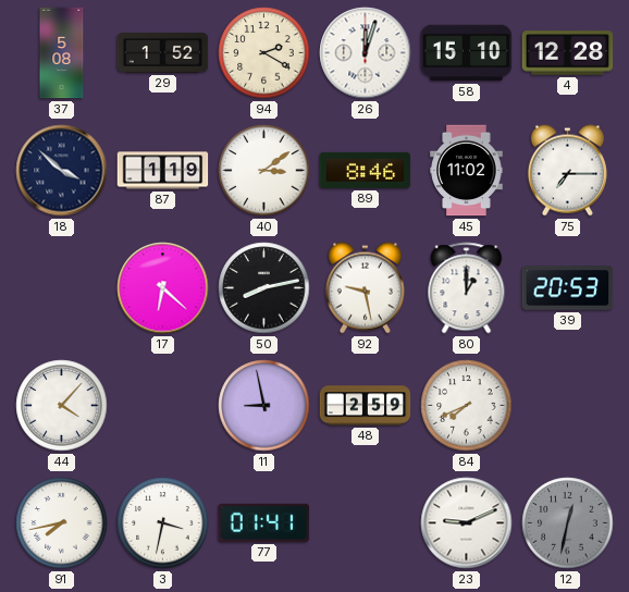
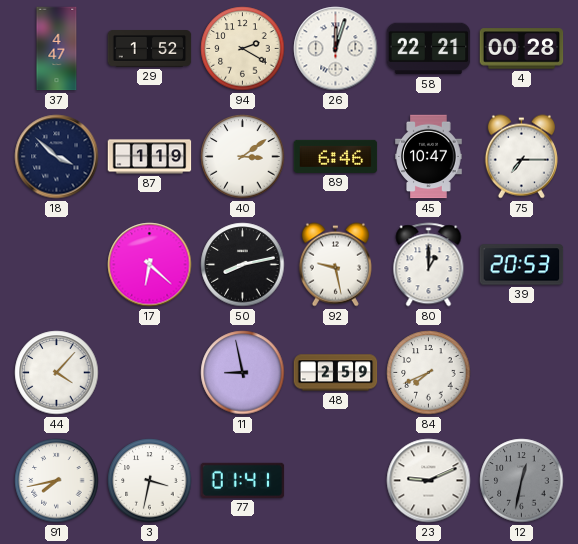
37: 5:08 -> 4:47
58: 15:10 -> 22:21
4: 12:28 -> 00:28
89: 8:46 -> 6:46
45: 11:02 -> 10:47
